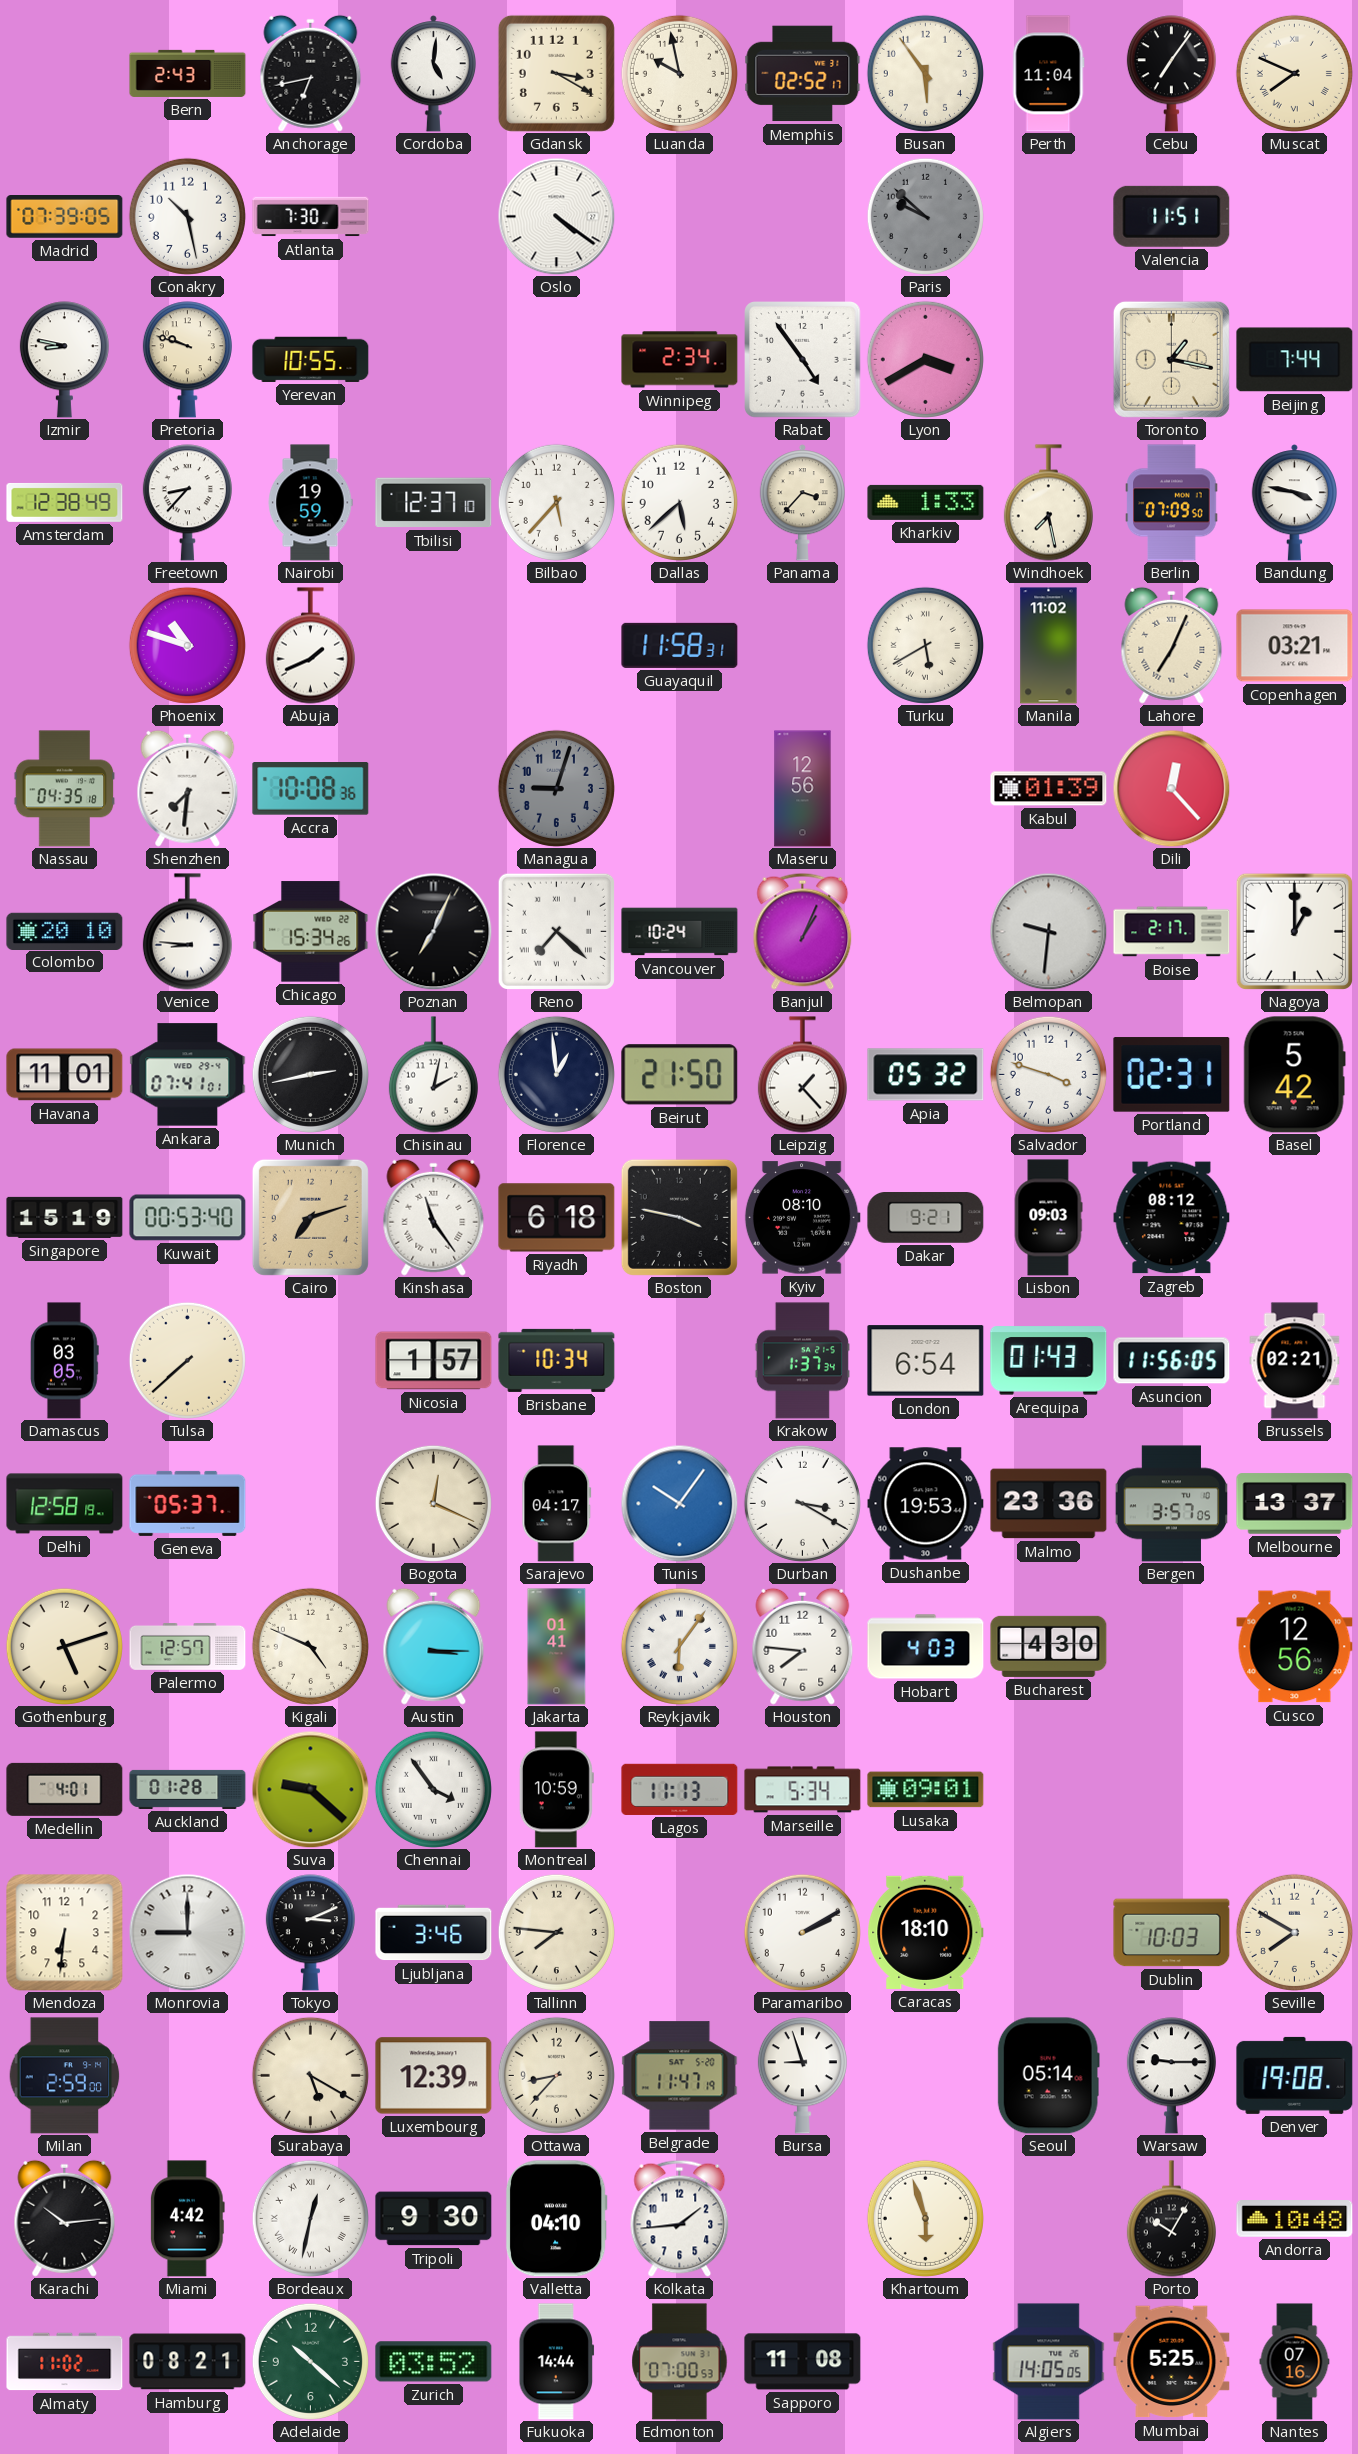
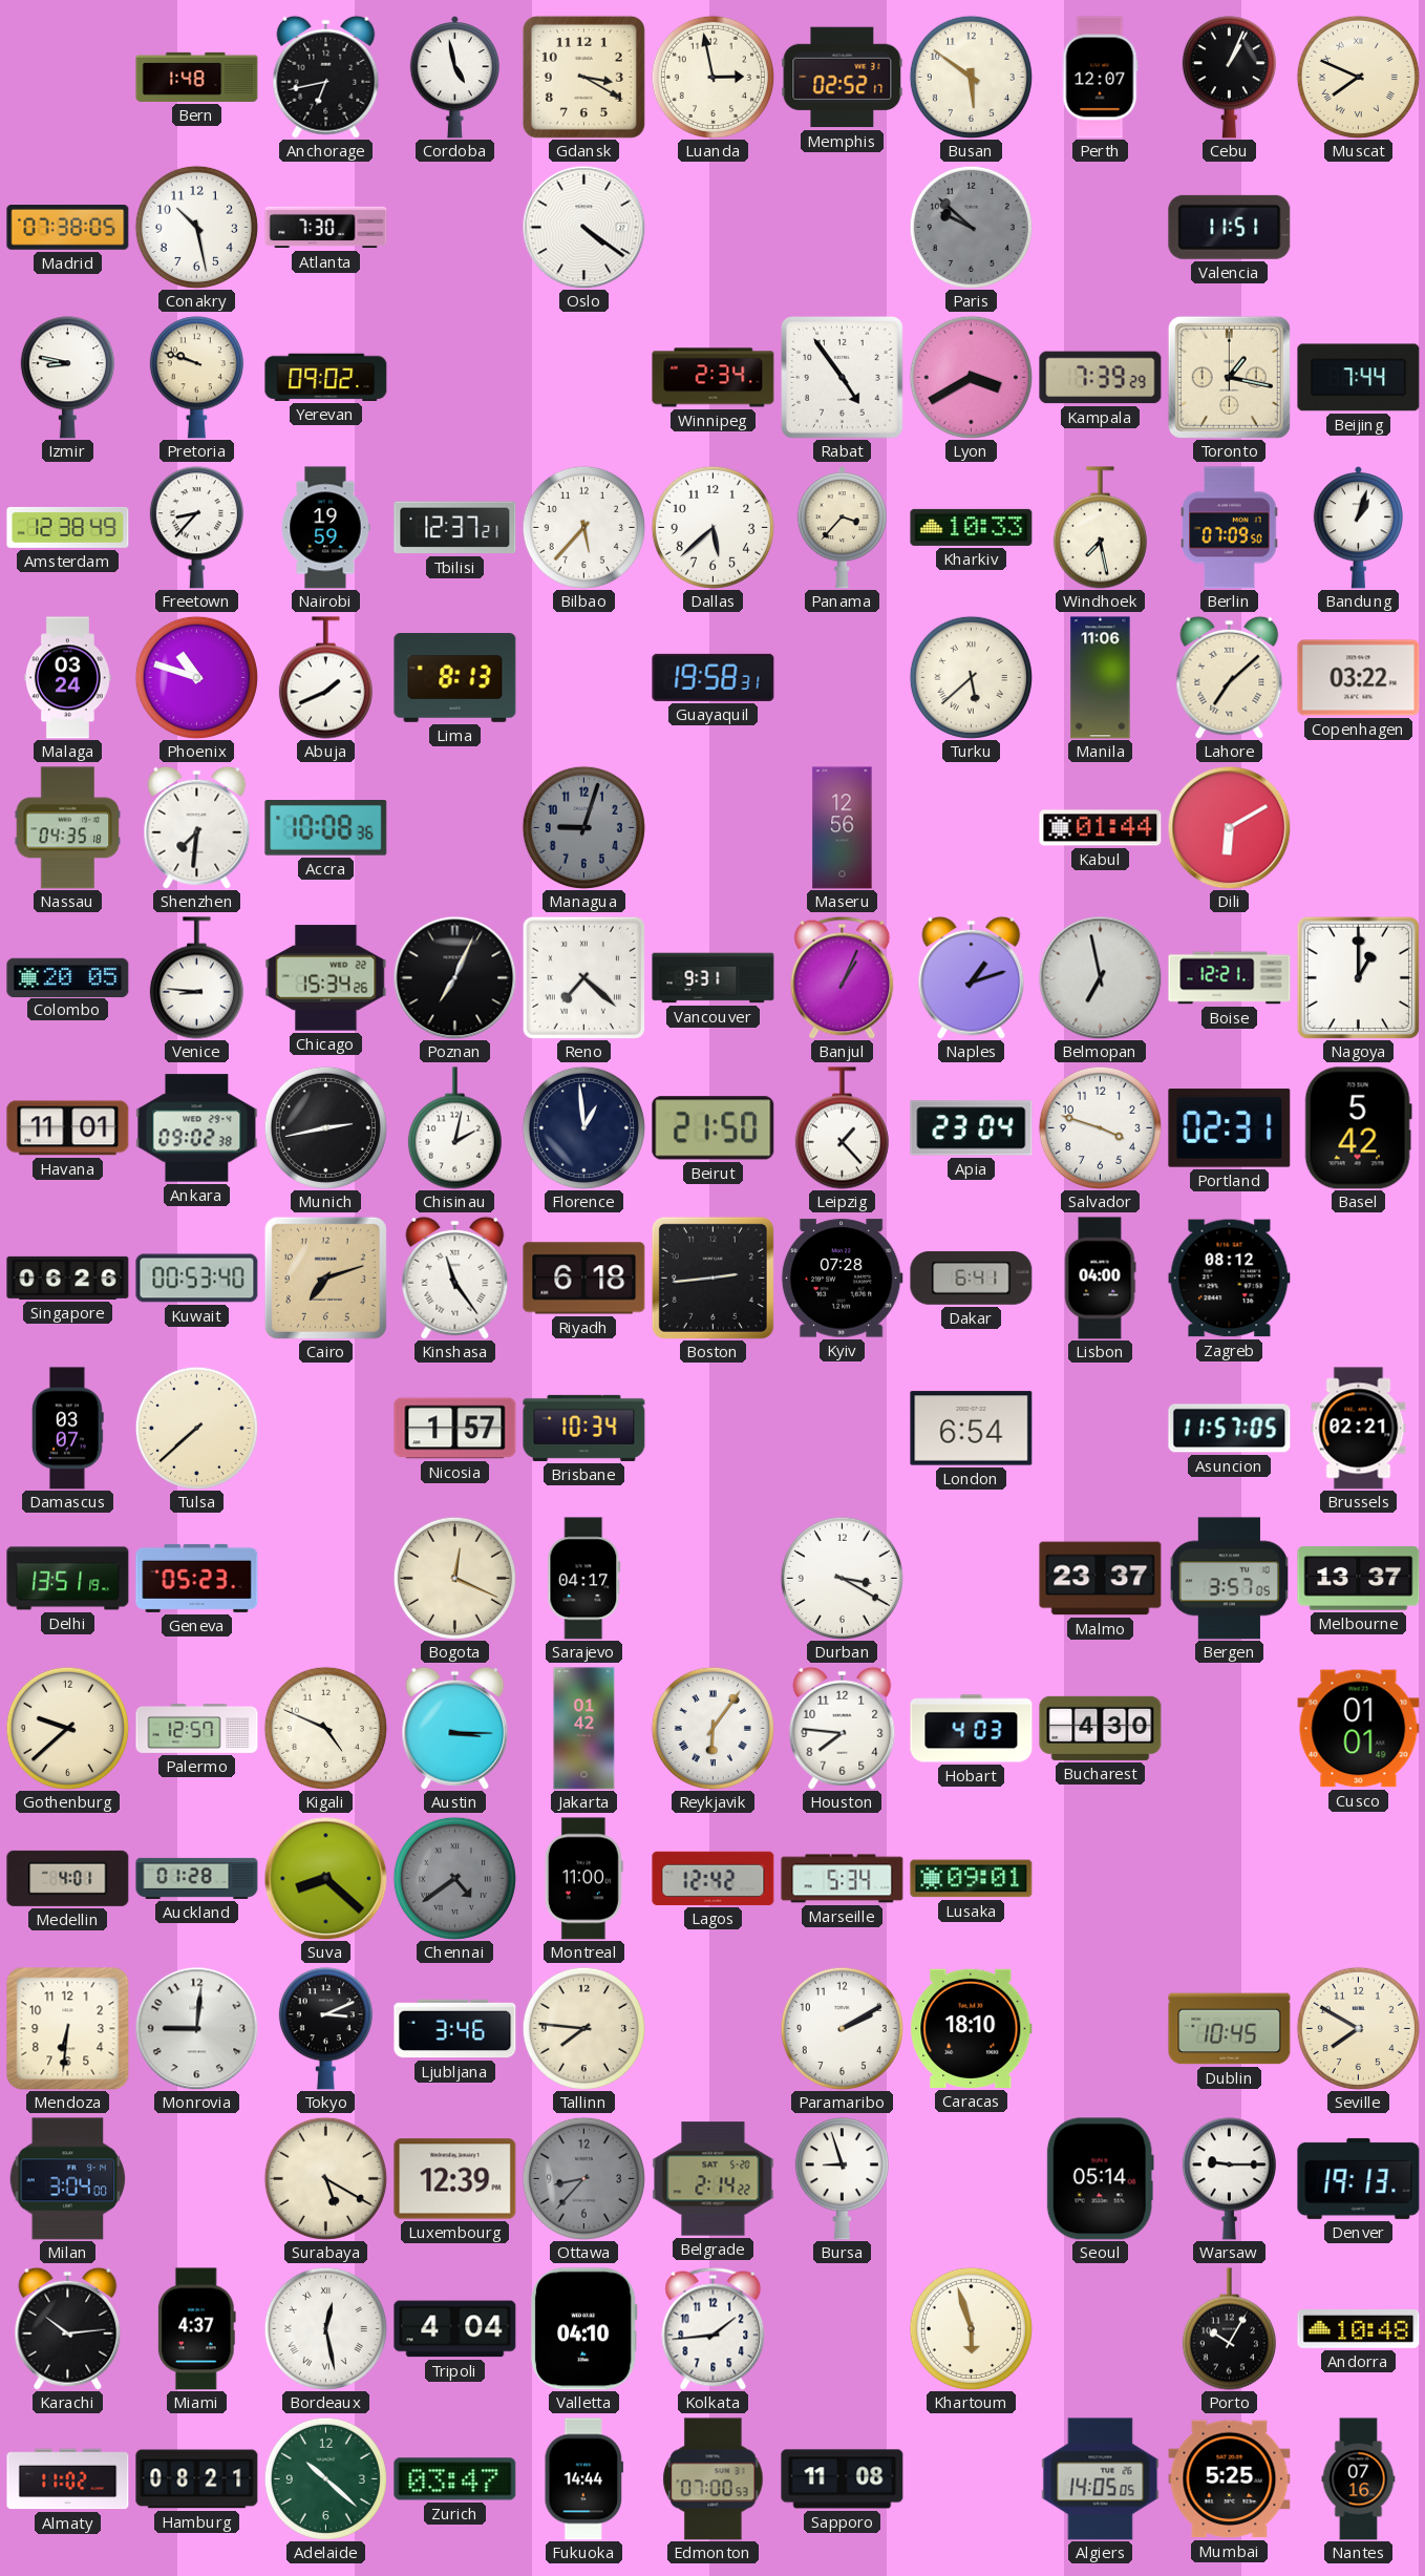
Bern: 2:43 -> 1:48
Cordoba: 5:01 -> 4:58
Luanda: 9:58 -> 2:58
Busan: 5:54 -> 5:51
Perth: 11:04 -> 12:07
Cebu: 7:06 -> 1:04
Madrid: 07:39 -> 07:38
Yerevan: 10:55 -> 09:02
Kampala: none -> 7:39
Tbilisi: 12:37:10 -> 12:37:21
Kharkiv: 1:33 -> 10:33
Bandung: 3:47 -> 1:03
Malaga: none -> 03:24
Lima: none -> 8:13
Guayaquil: 11:58 -> 19:58
Turku: 5:40 -> 5:38
Manila: 11:02 -> 11:06
Lahore: 7:04 -> 7:08
Copenhagen: 03:21 -> 03:22
Kabul: 01:39 -> 01:44
Dili: 12:23 -> 6:10
Colombo: 20:10 -> 20:05
Vancouver: 10:24 -> 9:31
Naples: none -> 1:12
Belmopan: 9:31 -> 6:58
Boise: 2:17 -> 12:21
Ankara: 07:41 -> 09:02
Apia: 05:32 -> 23:04
Singapore: 15:19 -> 06:26
Boston: 3:47 -> 2:44
Kyiv: 08:10 -> 07:28
Dakar: 9:21 -> 6:41
Lisbon: 09:03 -> 04:00
Damascus: 03:05 -> 03:07
Krakow: 1:37 -> none
Arequipa: 01:43 -> none
Asuncion: 11:56 -> 11:57
Delhi: 12:58 -> 13:51
Geneva: 05:37 -> 05:23
Tunis: 10:06 -> none
Dushanbe: 19:53 -> none
Malmo: 23:36 -> 23:37
Gothenburg: 5:12 -> 9:38
Jakarta: 01:41 -> 01:42
Cusco: 12:56 -> 01:01
Suva: 9:22 -> 8:22
Chennai: 3:54 -> 4:39
Chennai dial: white -> grey
Montreal: 10:59 -> 11:00
Lagos: 11:13 -> 12:42
Monrovia: 9:00 -> 9:01
Dublin: 10:03 -> 10:45
Milan: 2:59 -> 3:04
Ottawa dial: cream -> grey
Belgrade: 11:47 -> 2:14
Denver: 19:08 -> 19:13
Miami: 4:42 -> 4:37
Bordeaux: 12:32 -> 12:28
Tripoli: 9:30 -> 4:04
Zurich: 03:52 -> 03:47
